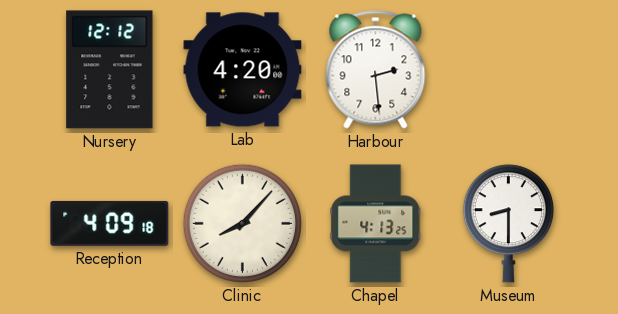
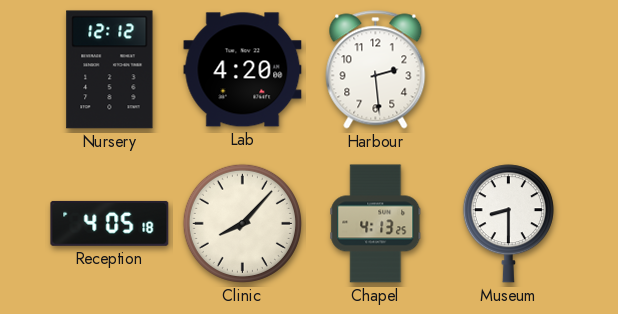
Reception: 4:09 -> 4:05
